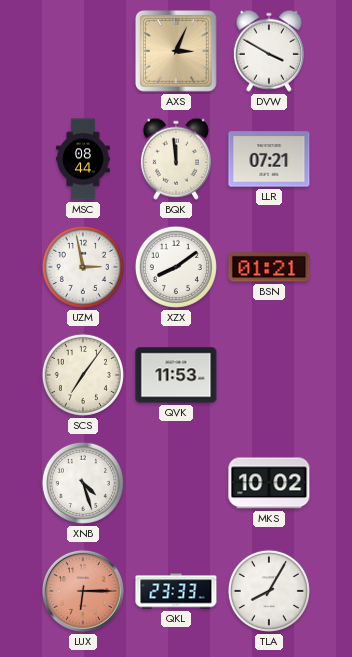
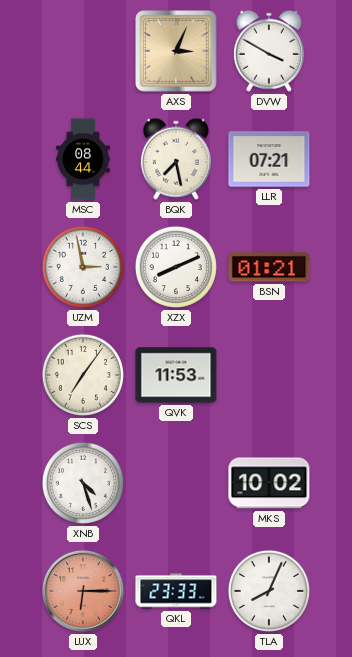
BQK: 11:59 -> 7:28
XZX: 8:09 -> 8:11
TLA: 8:05 -> 8:04
